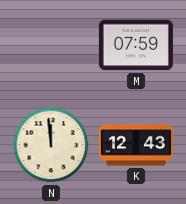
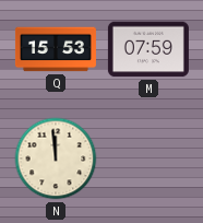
Q: none -> 15:53
K: 12:43 -> none
